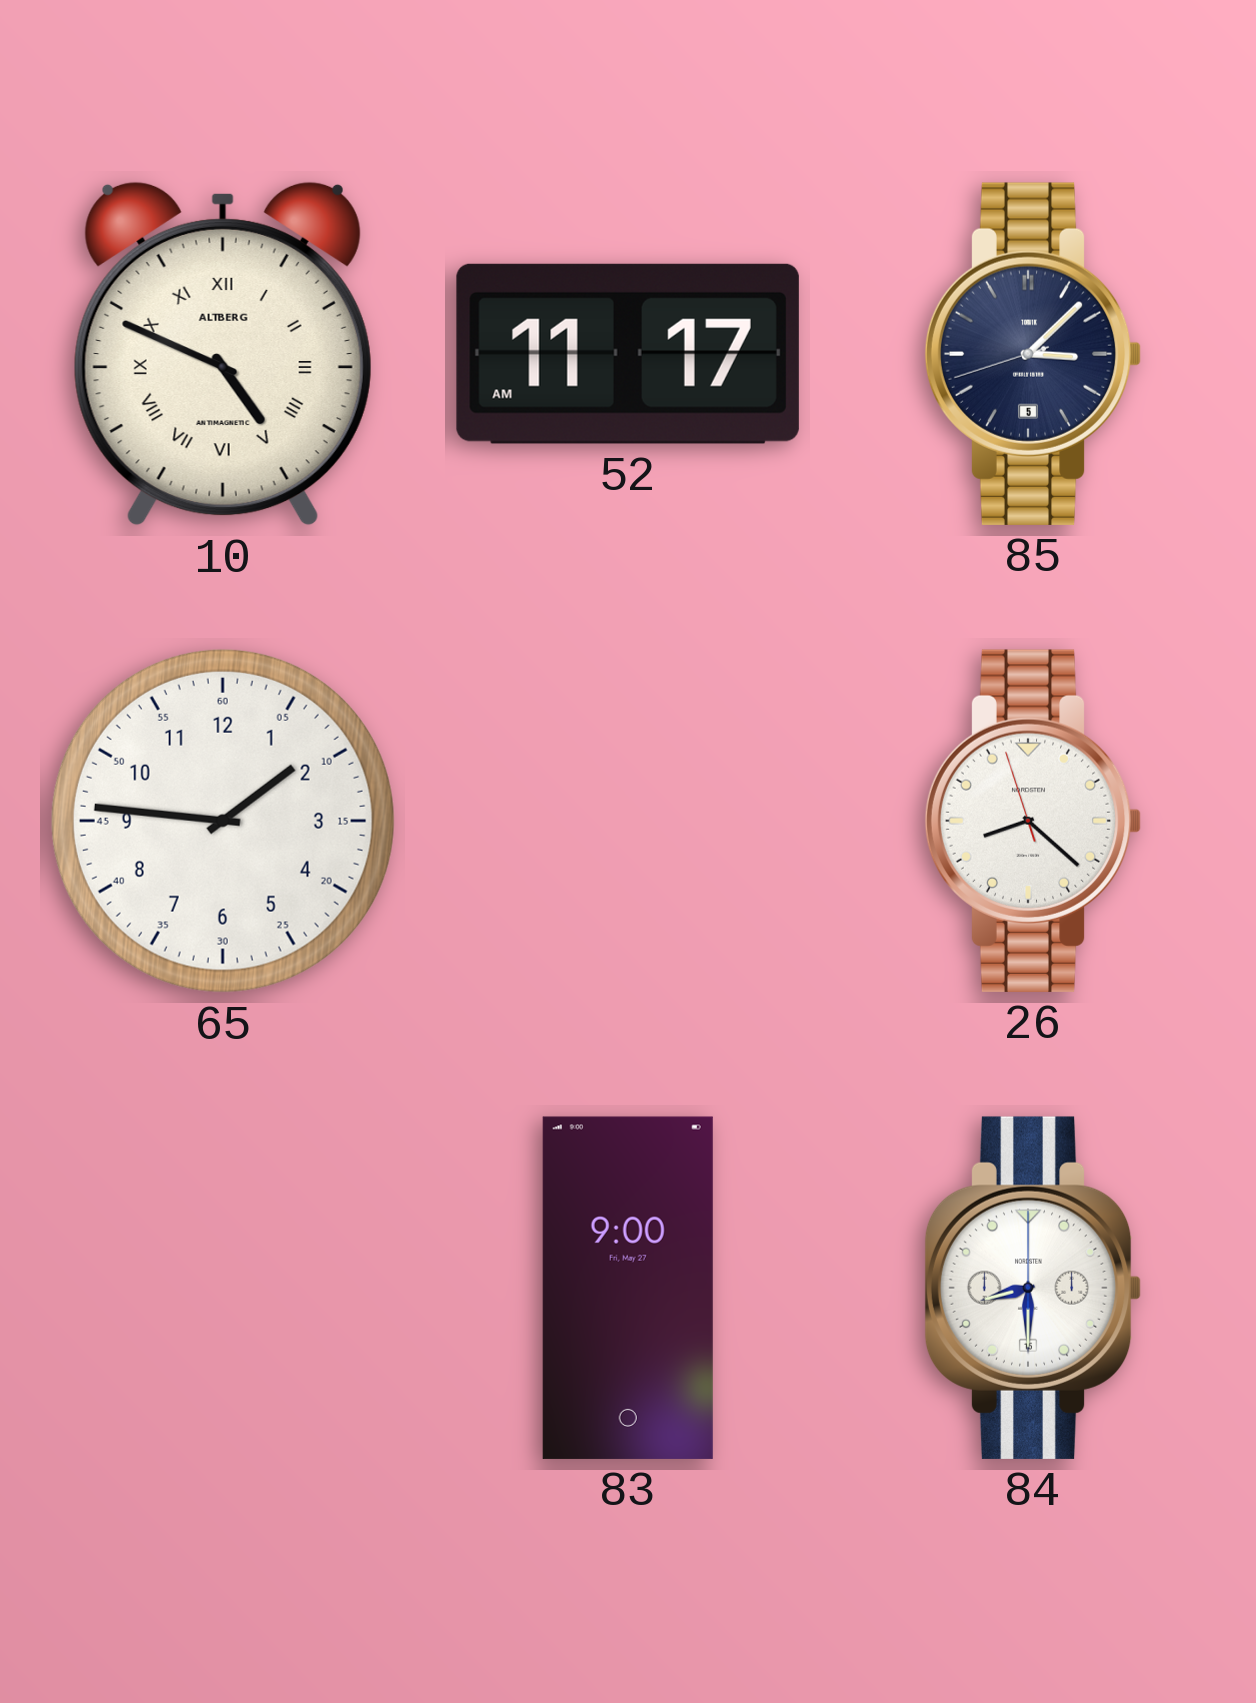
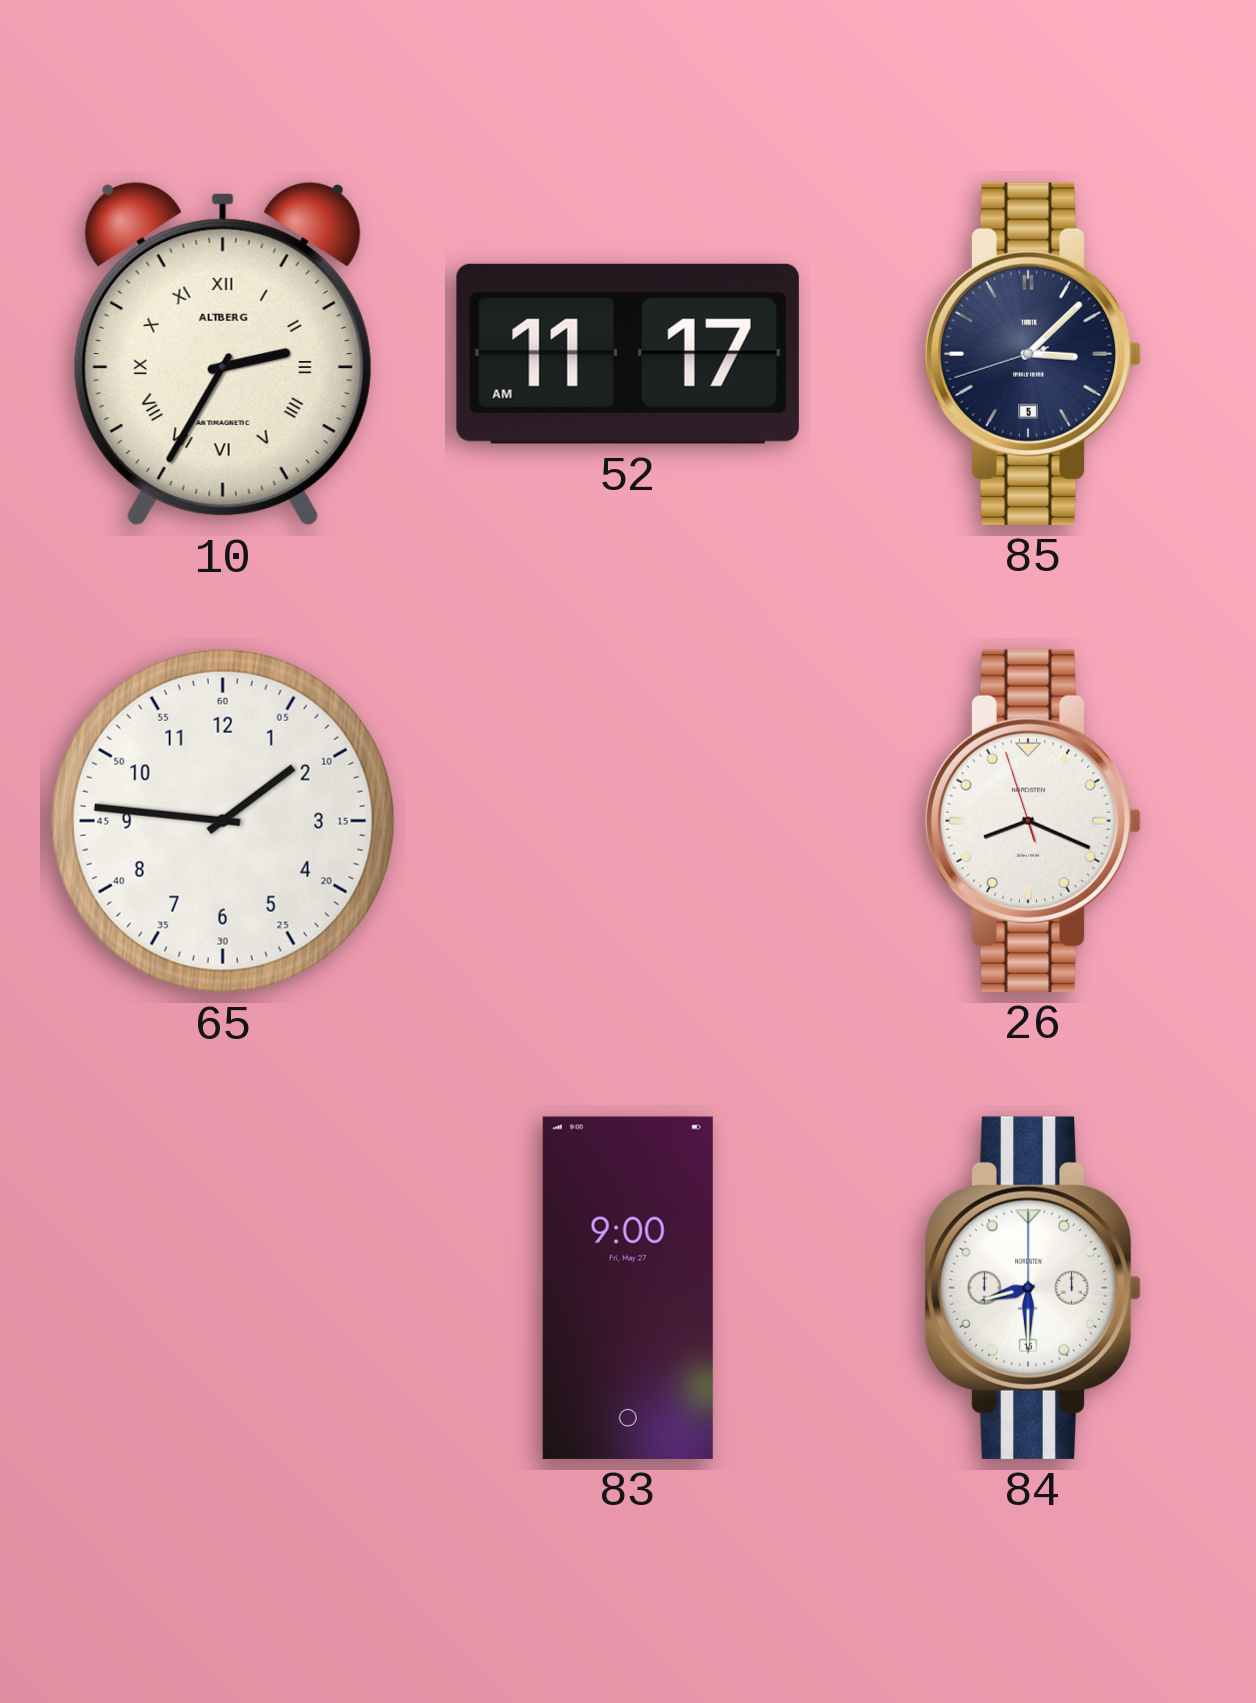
10: 4:49 -> 2:35
26: 8:21 -> 8:18
